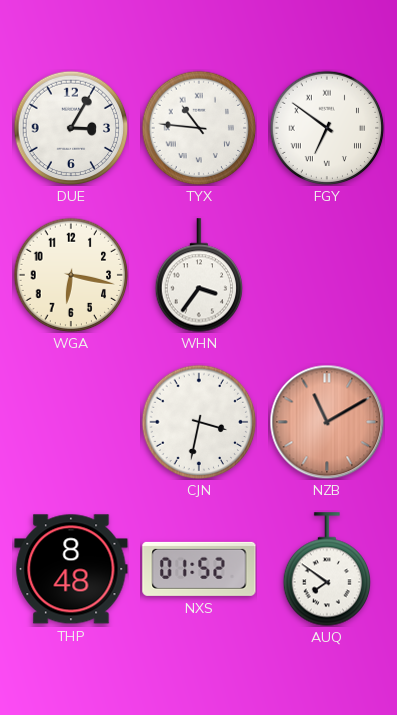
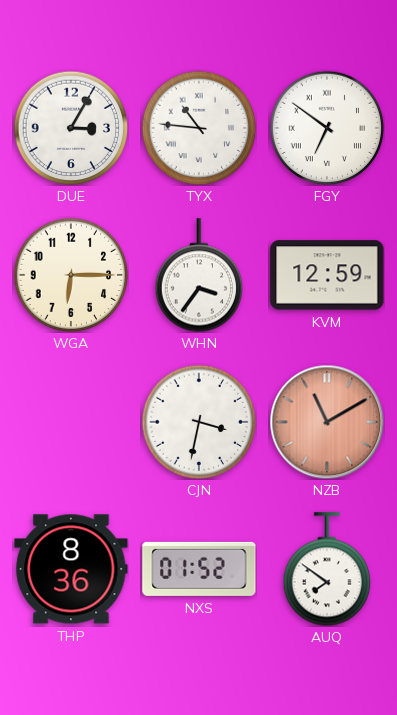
WGA: 6:17 -> 6:15
KVM: none -> 12:59
THP: 8:48 -> 8:36
